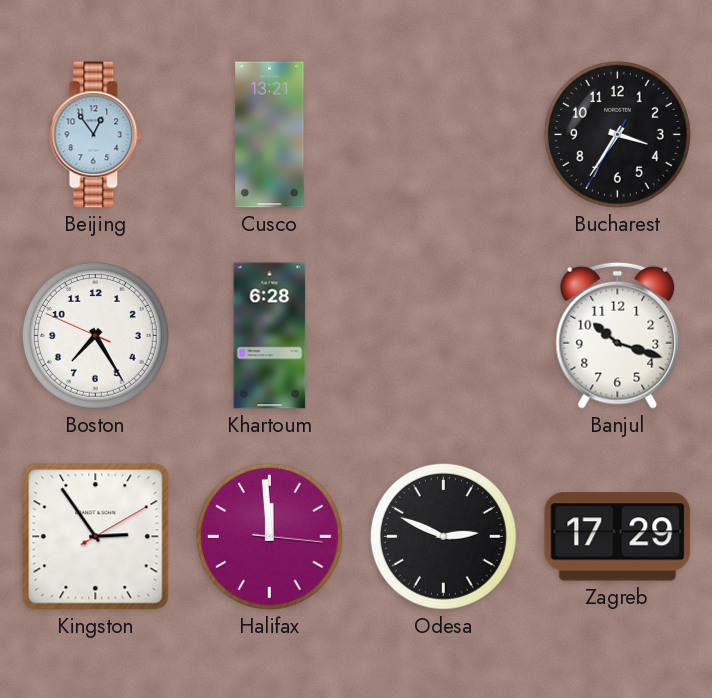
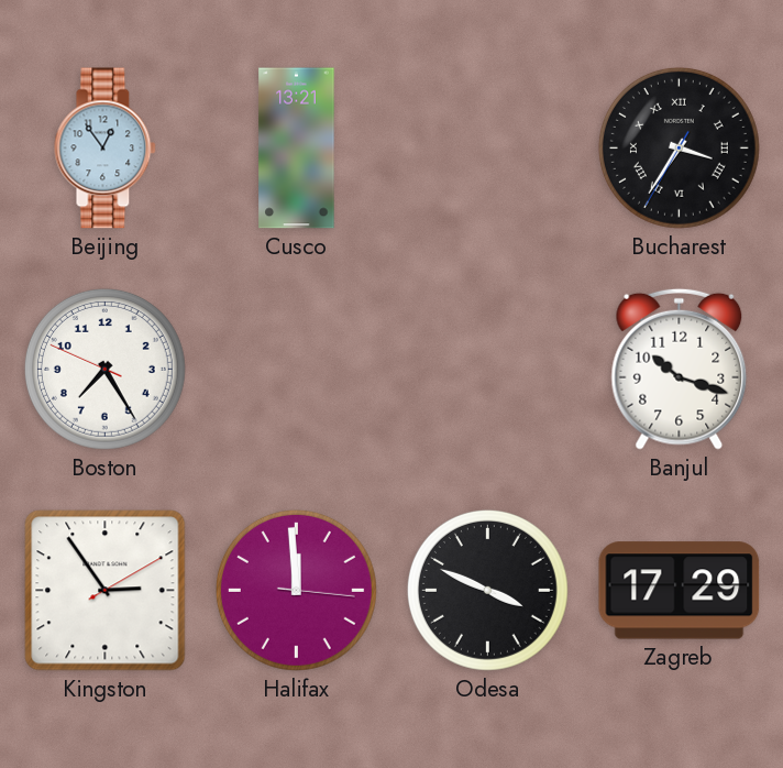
Bucharest numerals: Arabic -> Roman
Khartoum: 6:28 -> none
Odesa: 2:49 -> 3:49
